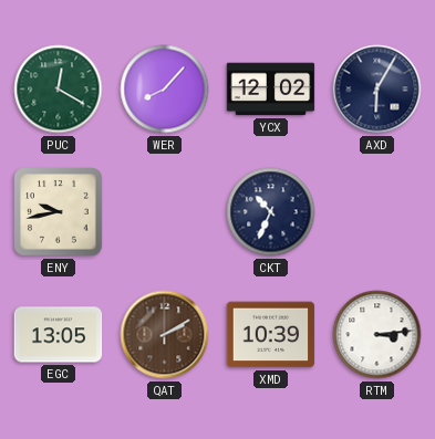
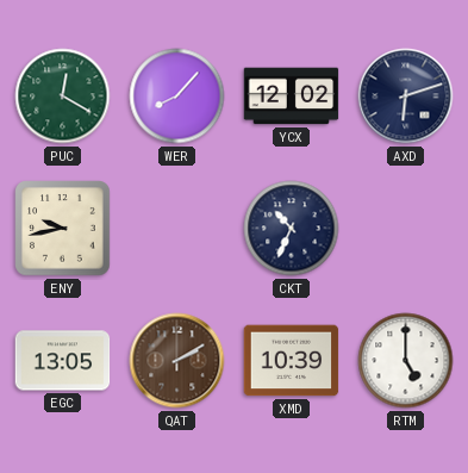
AXD: 6:05 -> 6:12
RTM: 3:14 -> 5:00
